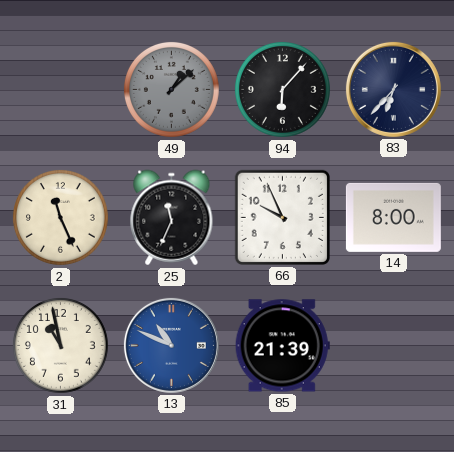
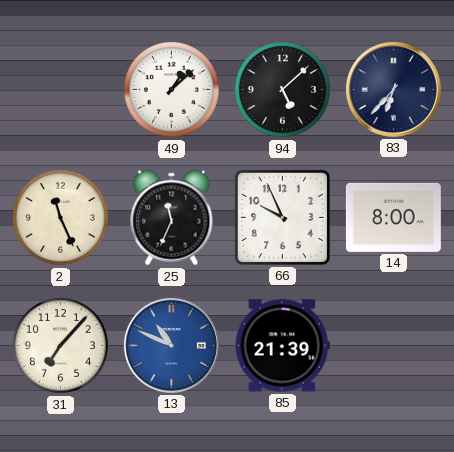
49 dial: grey -> white
94: 6:07 -> 5:08
31: 10:58 -> 7:07
